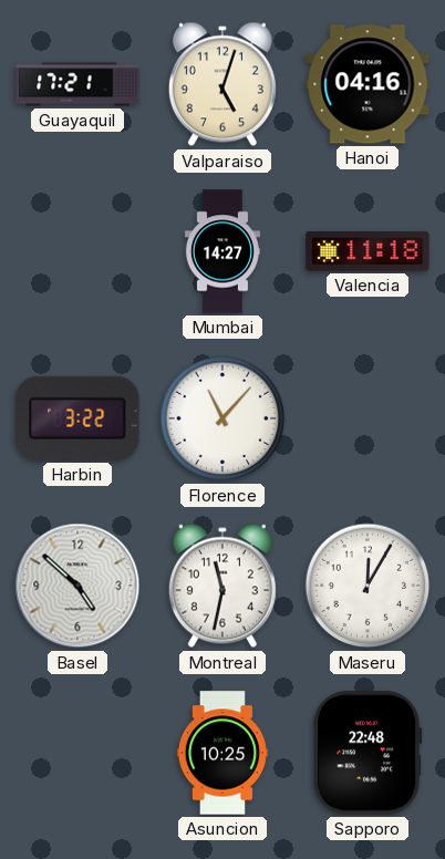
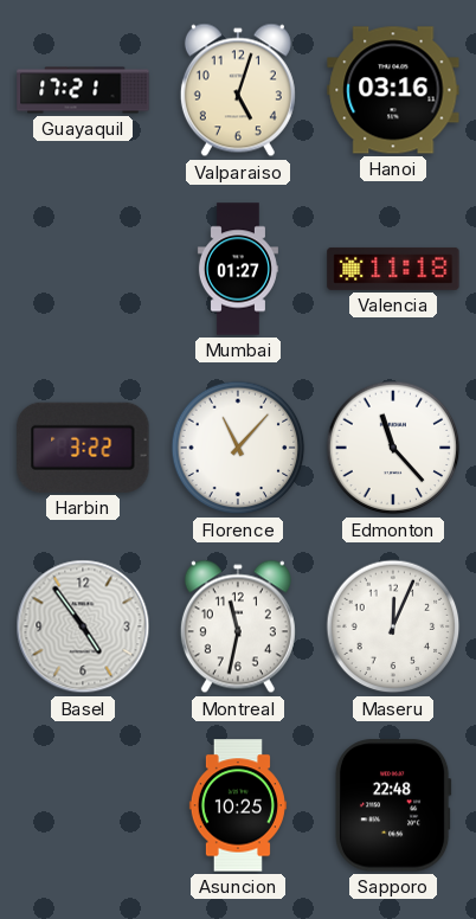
Hanoi: 04:16 -> 03:16
Mumbai: 14:27 -> 01:27
Edmonton: none -> 11:23
Basel: 4:52 -> 4:54
Maseru: 12:05 -> 12:04
